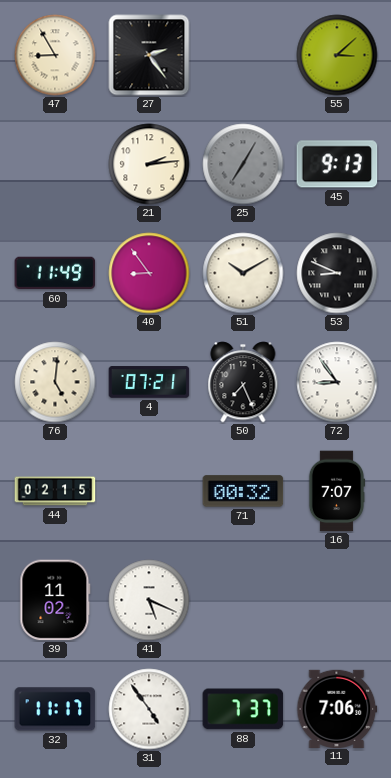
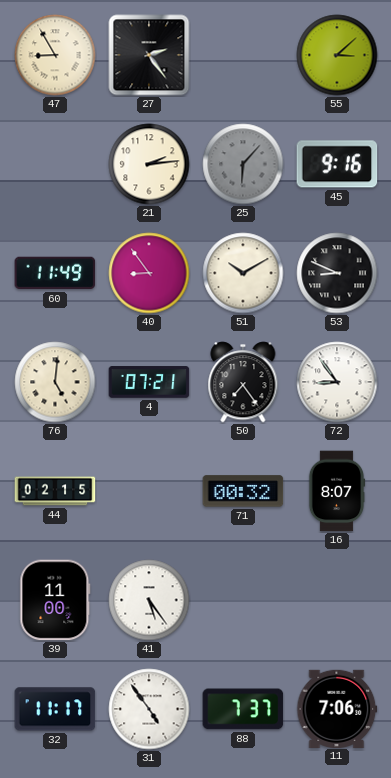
25: 7:05 -> 6:07
45: 9:13 -> 9:16
50: 7:26 -> 7:24
16: 7:07 -> 8:07
39: 11:02 -> 11:00
41: 5:19 -> 5:24
